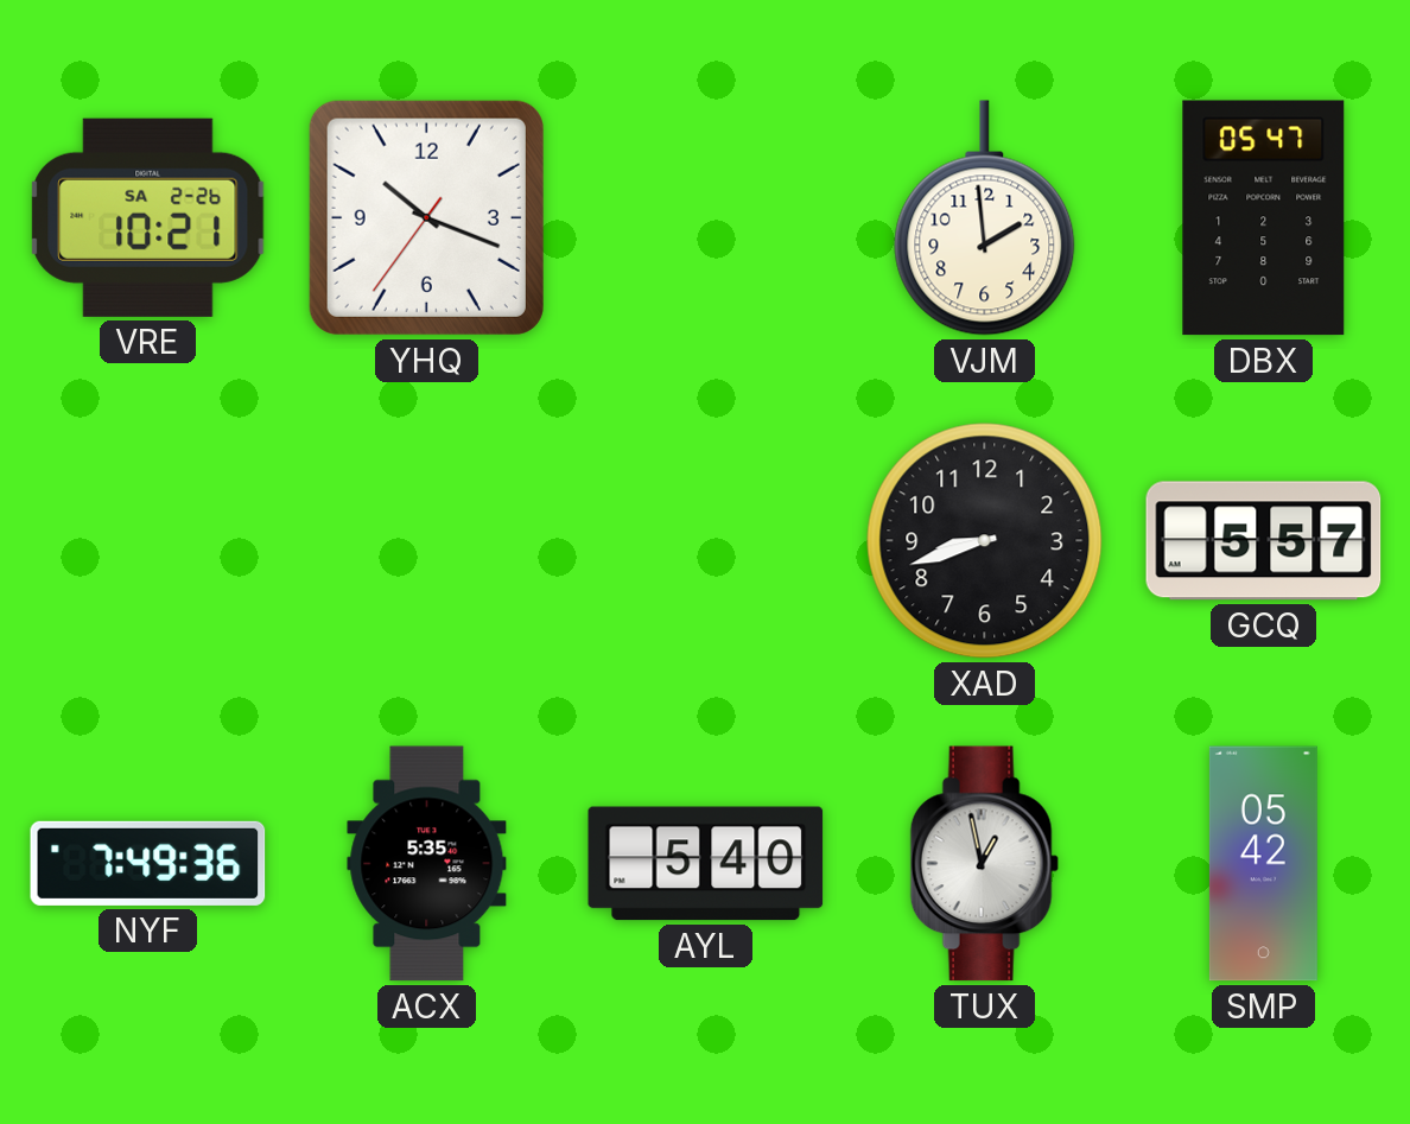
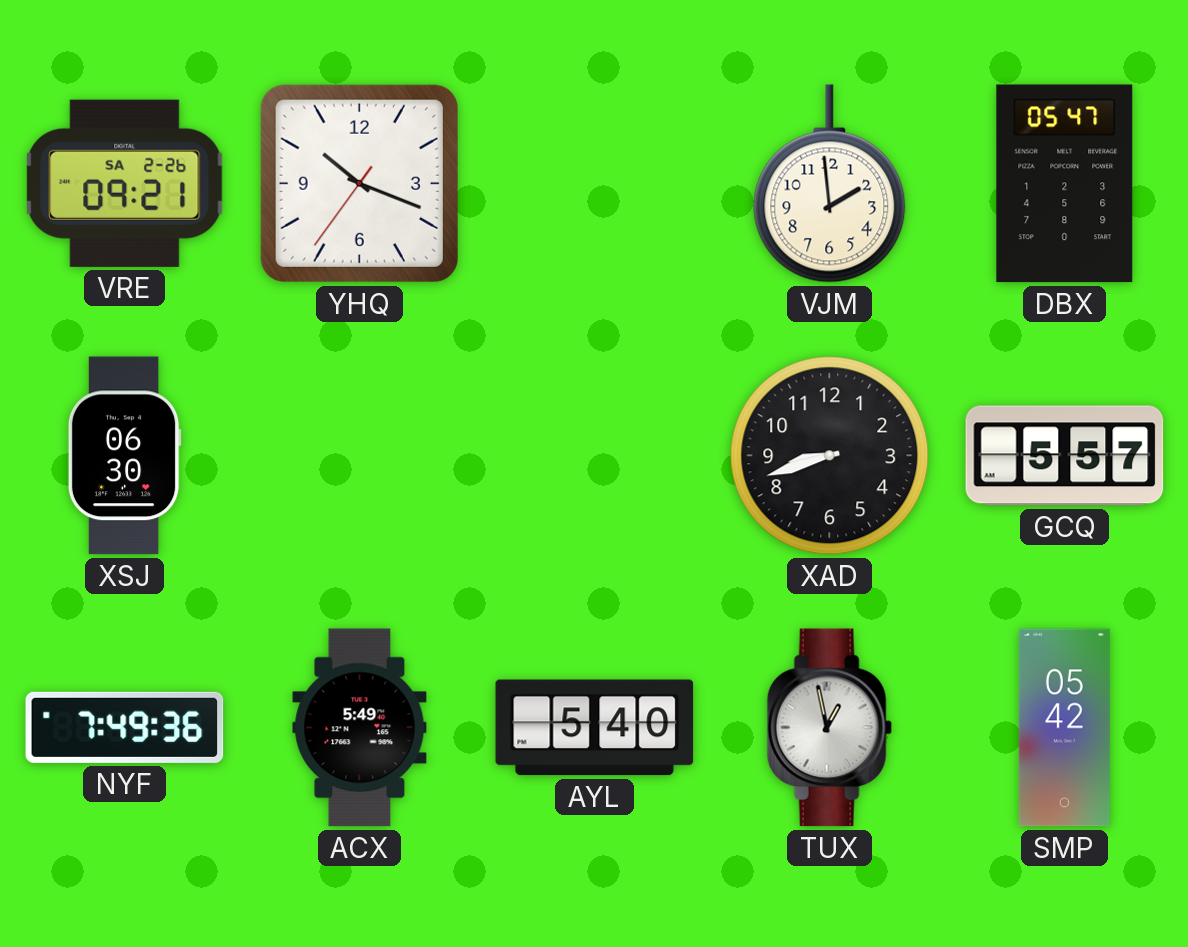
VRE: 10:21 -> 09:21
XSJ: none -> 06:30
ACX: 5:35 -> 5:49
